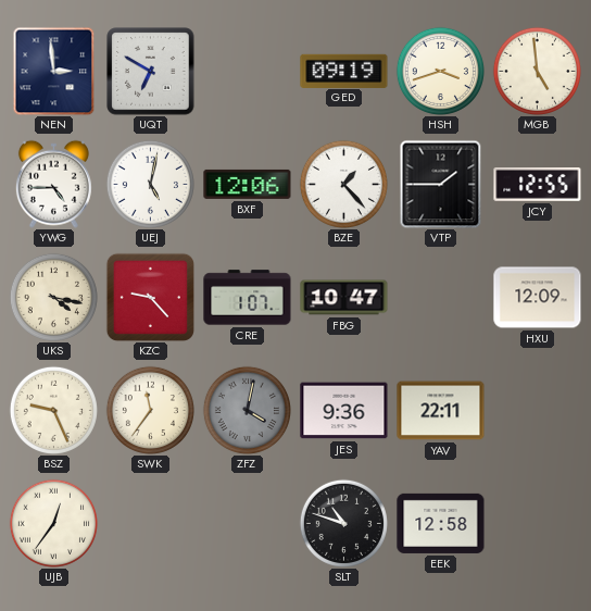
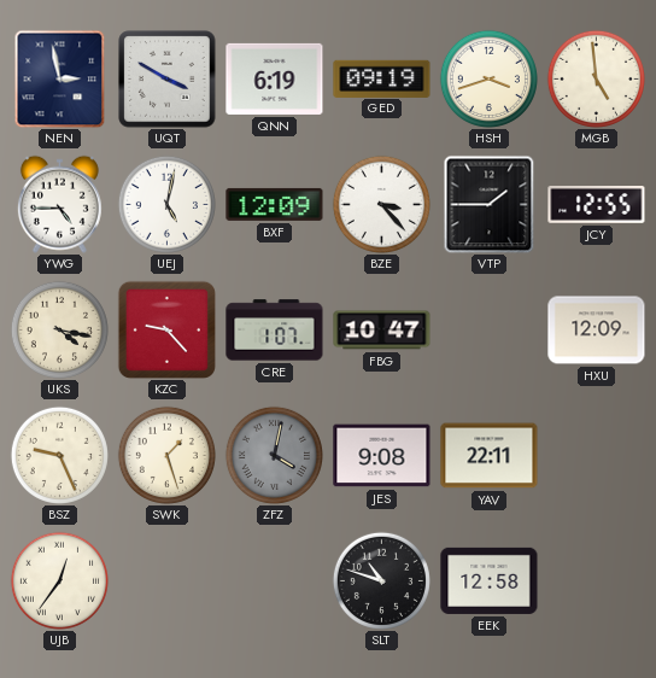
NEN: 2:59 -> 2:58
UQT: 6:50 -> 3:50
QNN: none -> 6:19
BXF: 12:06 -> 12:09
BZE: 1:23 -> 3:23
SWK: 11:36 -> 1:27
JES: 9:36 -> 9:08
